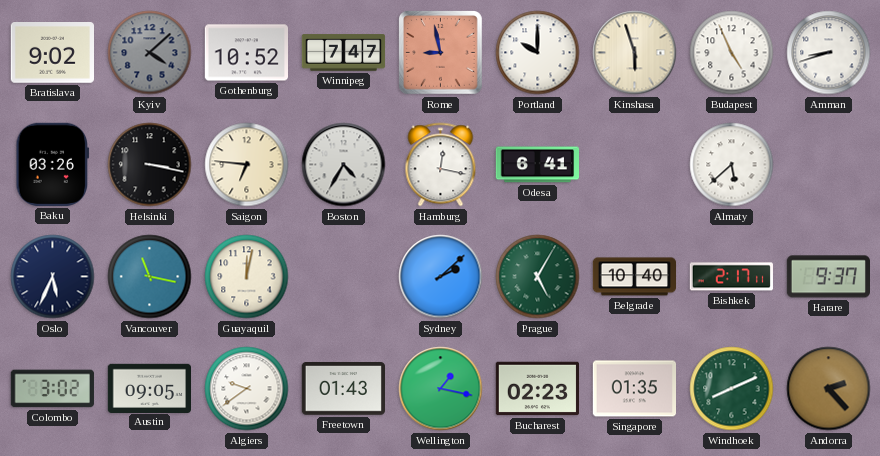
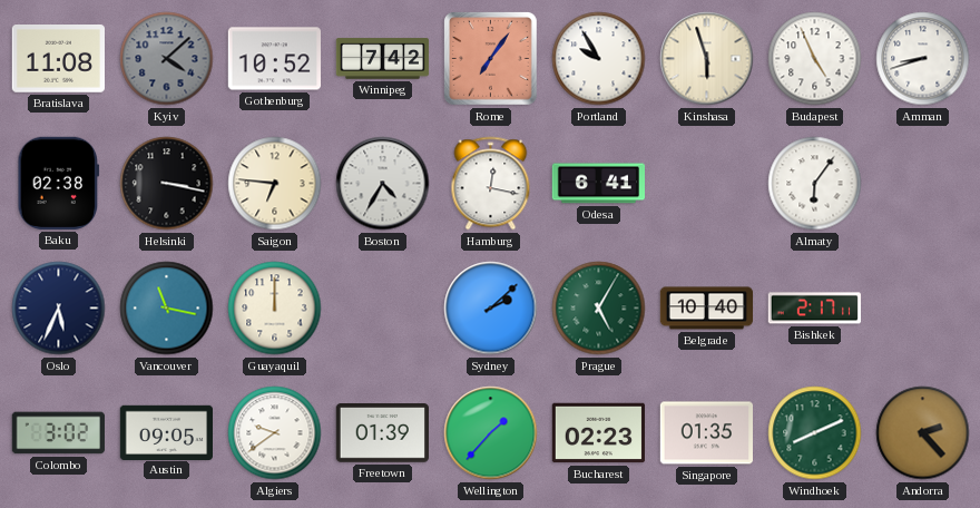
Bratislava: 9:02 -> 11:08
Winnipeg: 7:47 -> 7:42
Rome: 8:58 -> 7:06
Portland: 10:00 -> 9:55
Baku: 03:26 -> 02:38
Almaty: 5:38 -> 6:06
Guayaquil: 12:02 -> 12:00
Harare: 9:37 -> none
Freetown: 01:43 -> 01:39
Wellington: 1:17 -> 1:37
